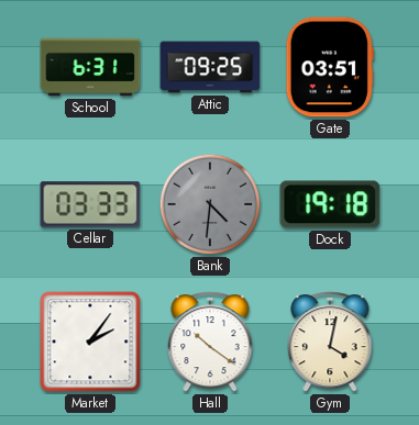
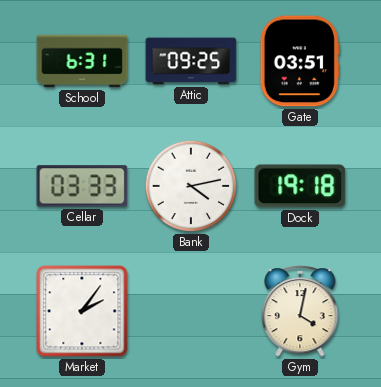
Bank: 4:31 -> 4:13
Bank dial: grey -> white
Hall: 10:21 -> none
